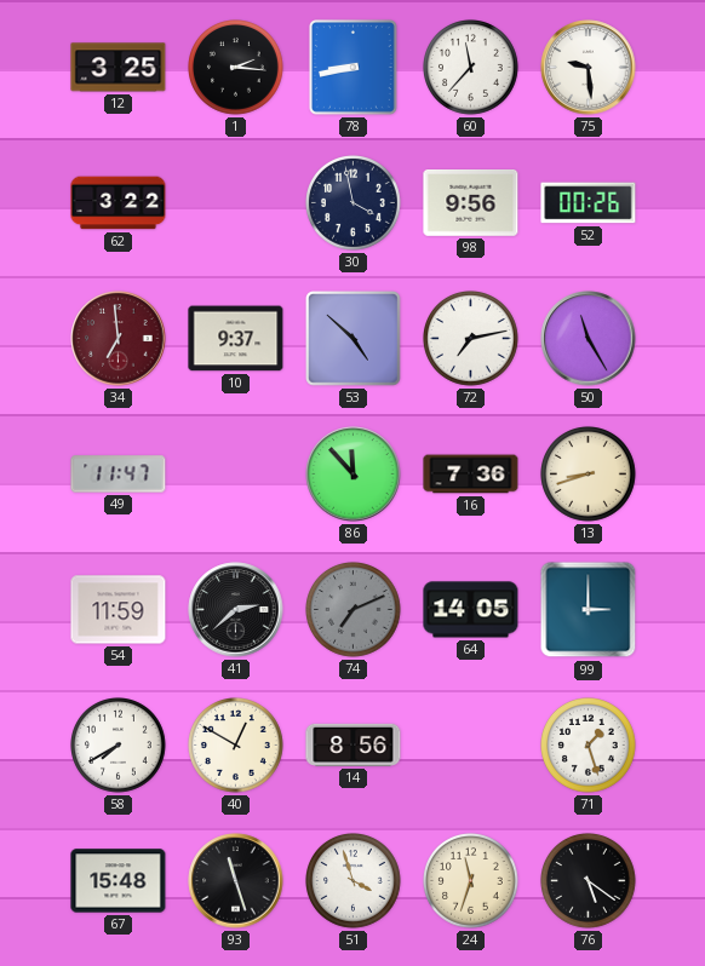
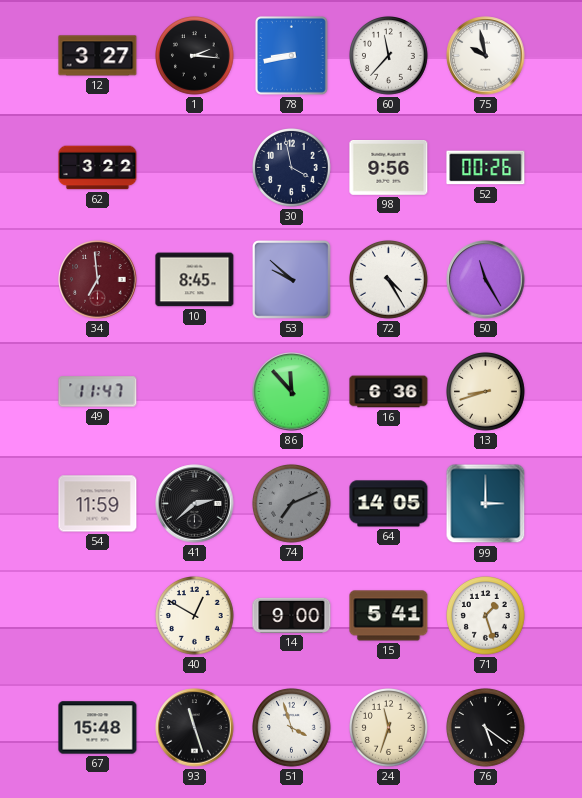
12: 3:25 -> 3:27
75: 9:29 -> 9:58
10: 9:37 -> 8:45
53: 4:52 -> 9:52
72: 7:13 -> 4:25
16: 7:36 -> 6:36
58: 7:40 -> none
14: 8:56 -> 9:00
15: none -> 5:41
